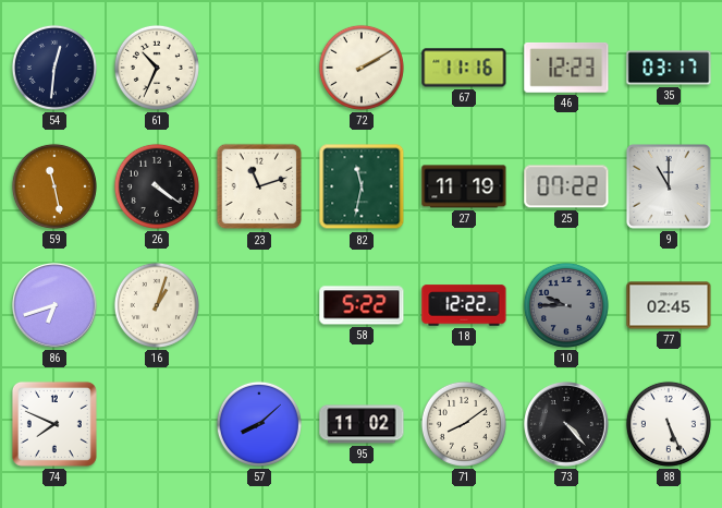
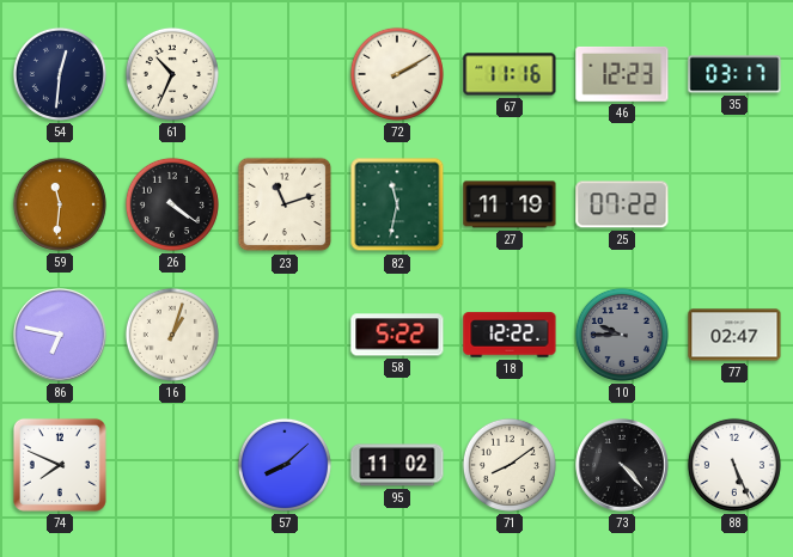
59: 11:28 -> 11:31
9: 11:00 -> none
86: 6:42 -> 6:47
77: 02:45 -> 02:47
